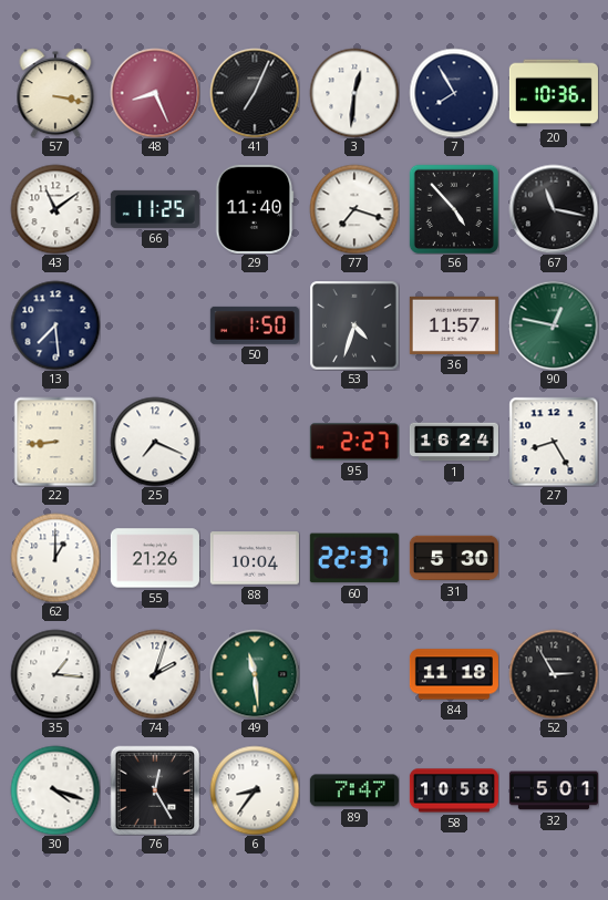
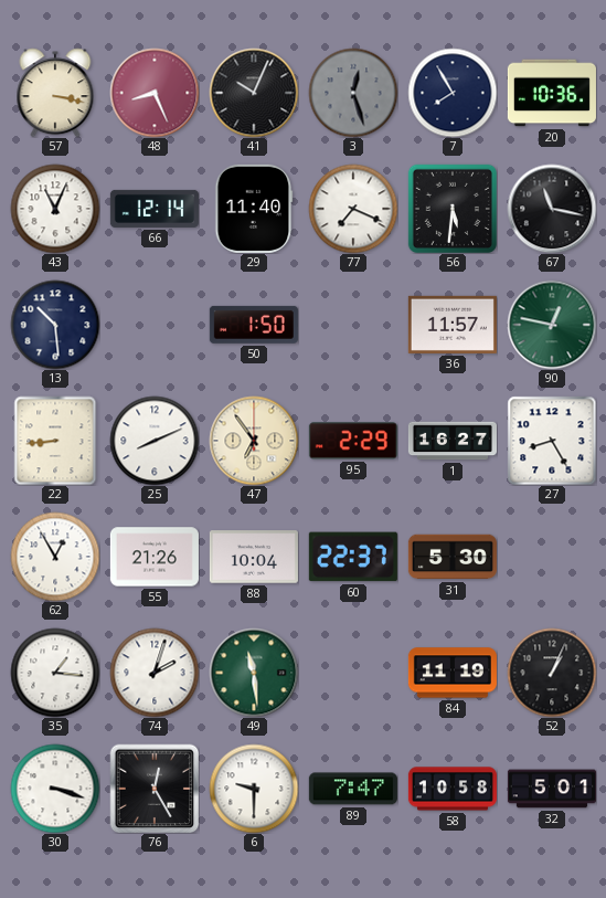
41: 7:04 -> 10:04
3: 12:31 -> 12:27
3 dial: white -> grey
43: 11:09 -> 11:04
66: 11:25 -> 12:14
77: 7:18 -> 7:19
56: 4:53 -> 5:31
13: 7:29 -> 10:29
53: 4:33 -> none
25: 7:19 -> 8:11
47: none -> 6:54
95: 2:27 -> 2:29
1: 16:24 -> 16:27
62: 1:00 -> 12:55
84: 11:18 -> 11:19
52: 2:55 -> 1:04
30: 4:18 -> 3:18
6: 8:36 -> 9:30
